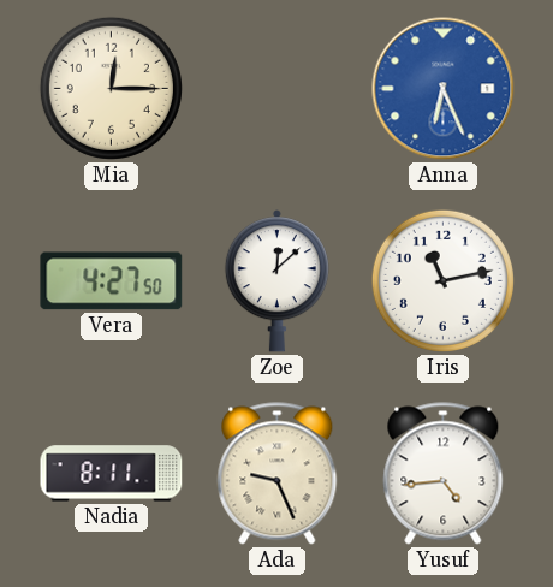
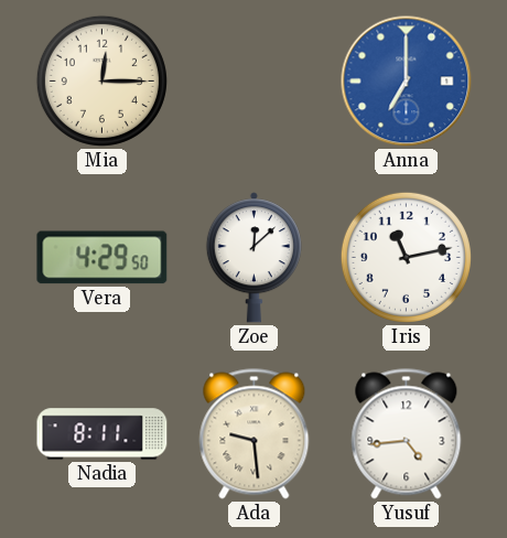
Anna: 6:26 -> 7:00
Vera: 4:27 -> 4:29
Ada: 9:26 -> 9:29
